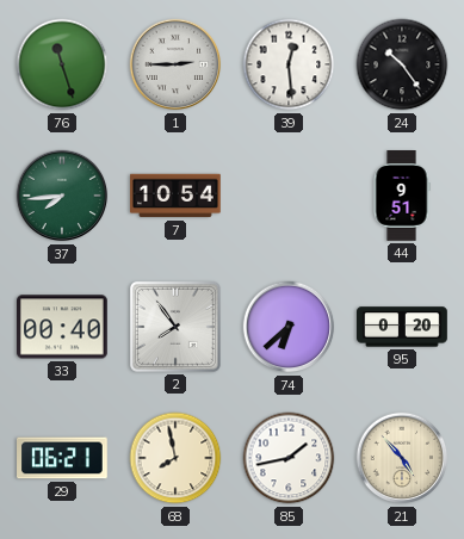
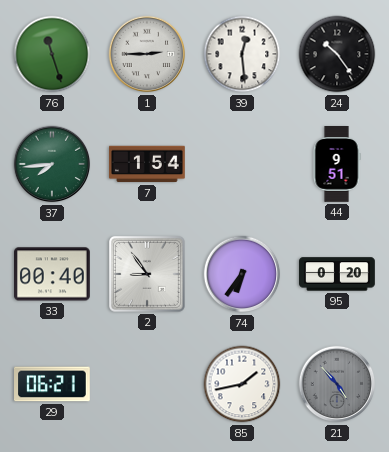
7: 10:54 -> 1:54
2: 7:54 -> 8:54
74: 6:38 -> 6:36
68: 7:58 -> none
21 dial: cream -> grey
